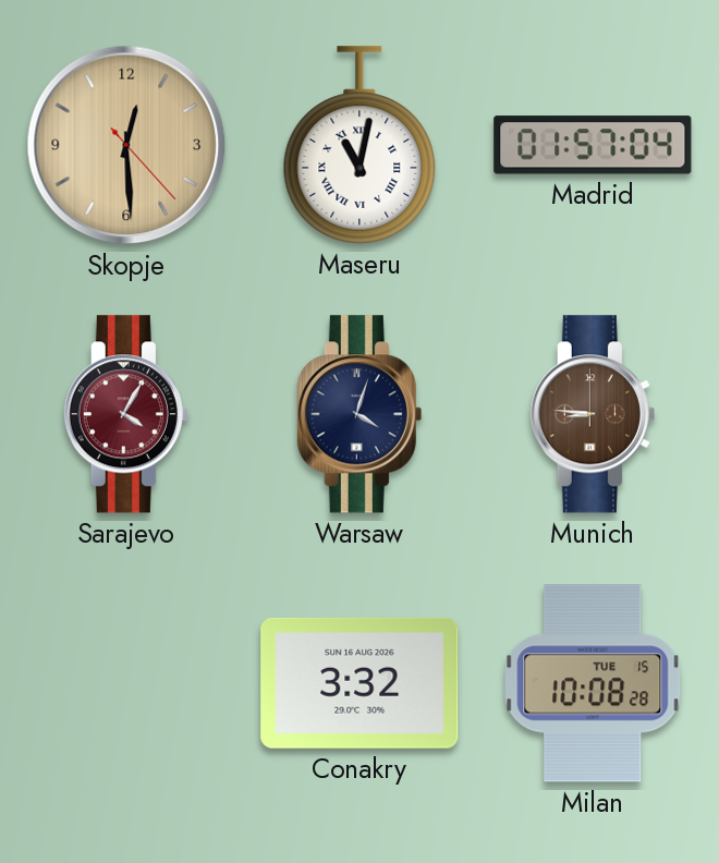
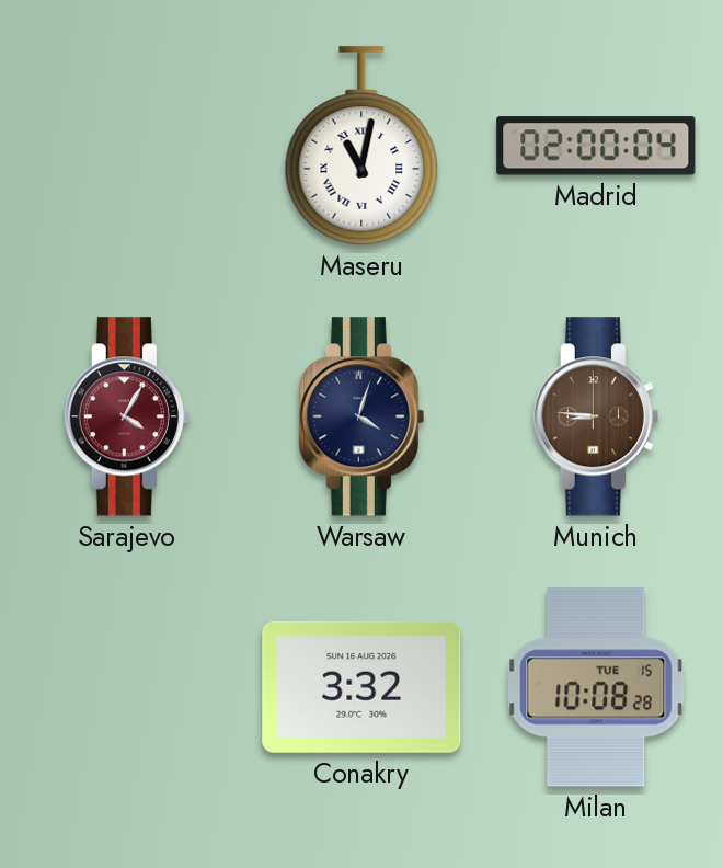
Skopje: 12:29 -> none
Madrid: 01:57 -> 02:00
